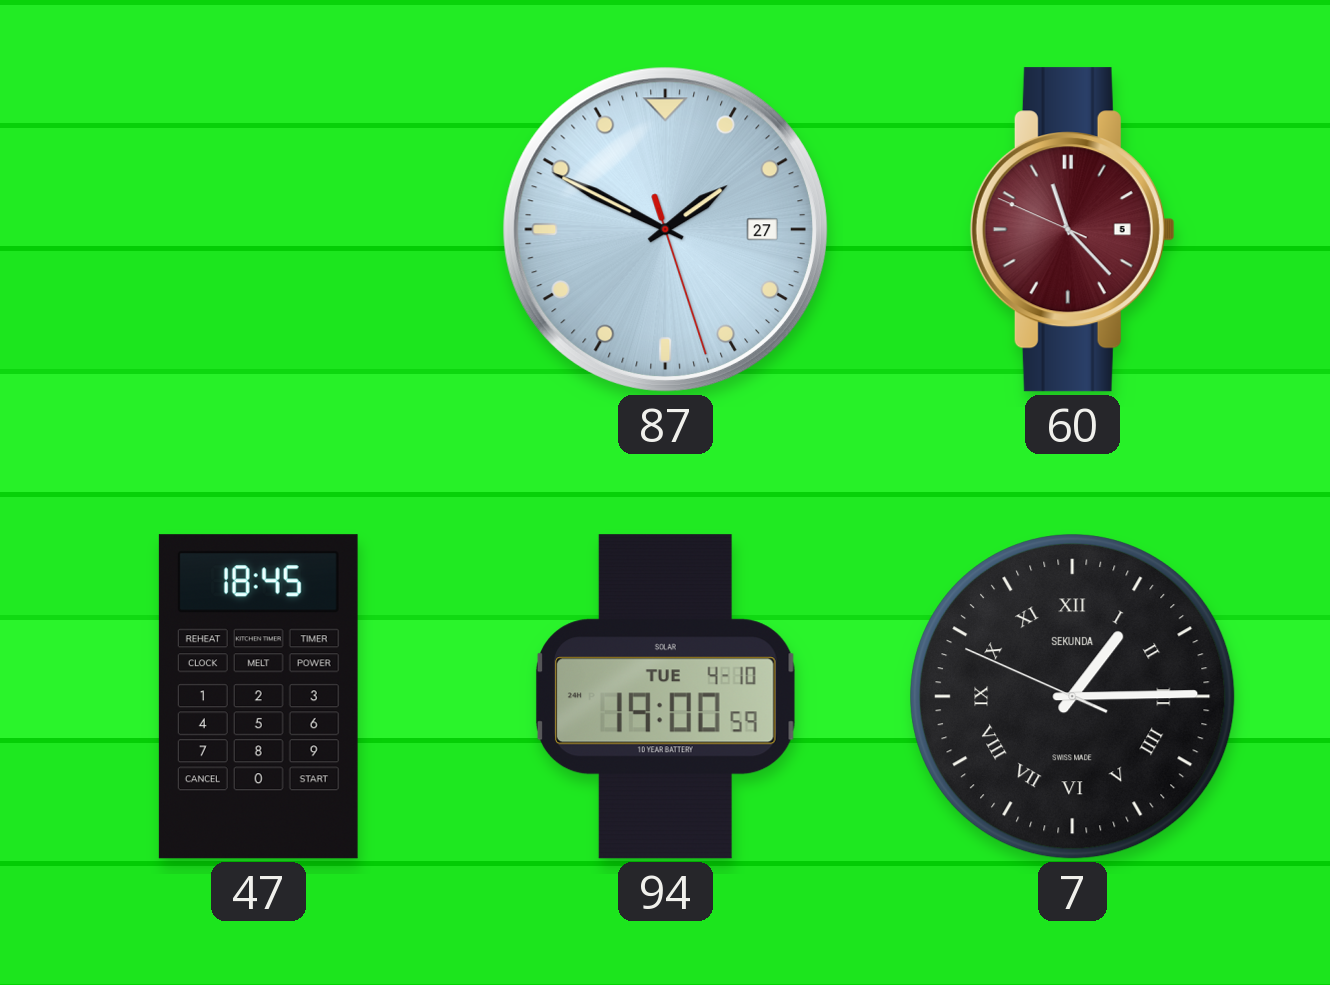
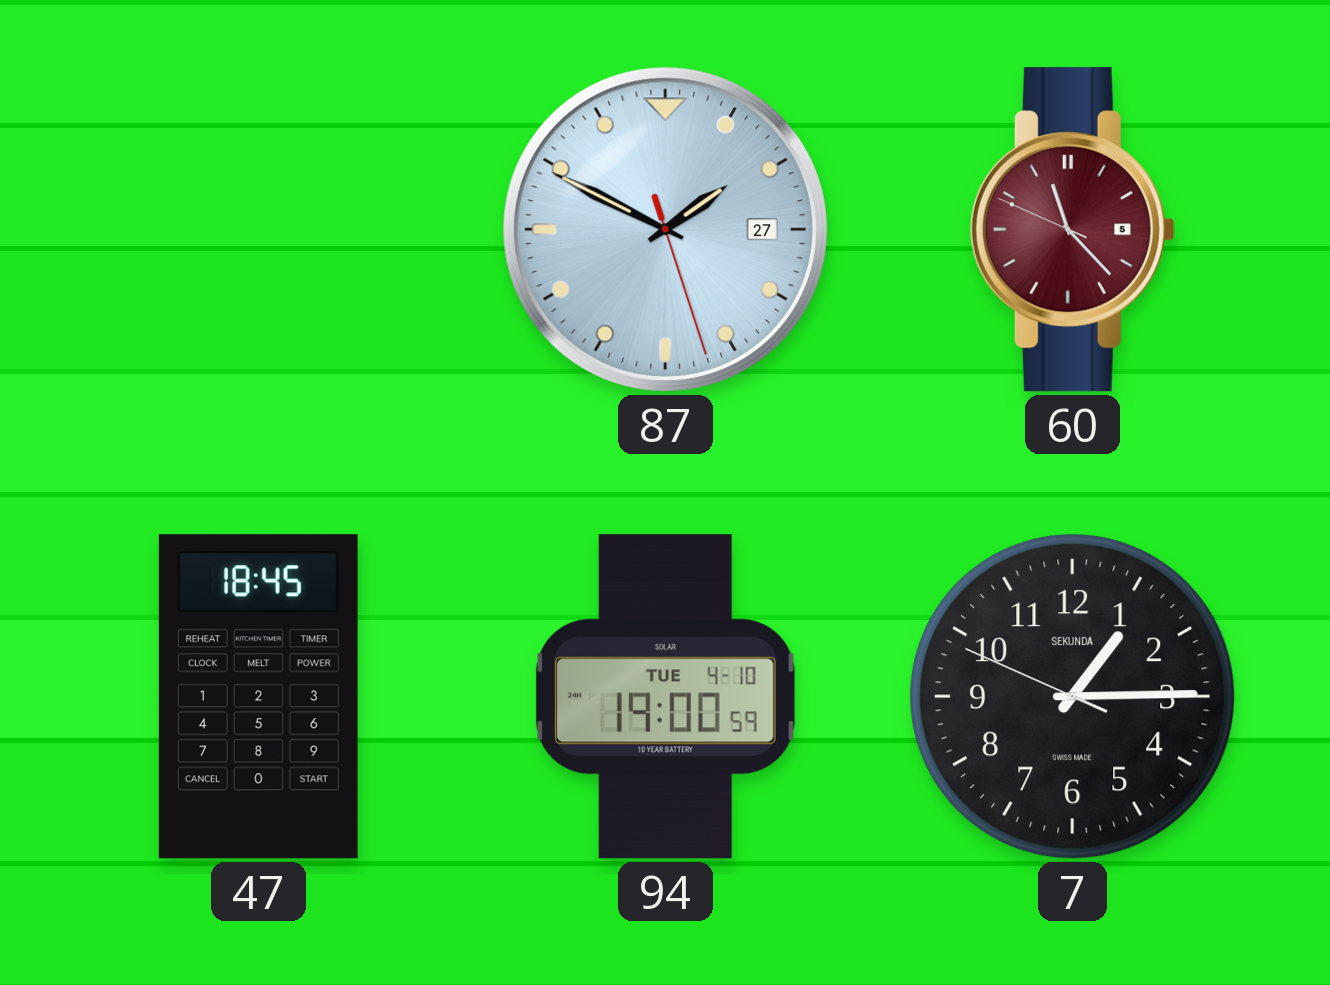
7 numerals: Roman -> Arabic
